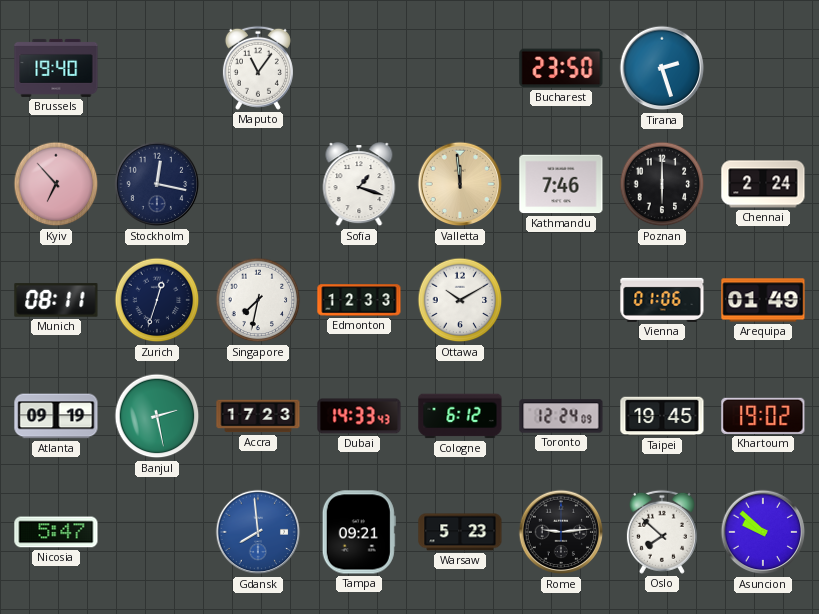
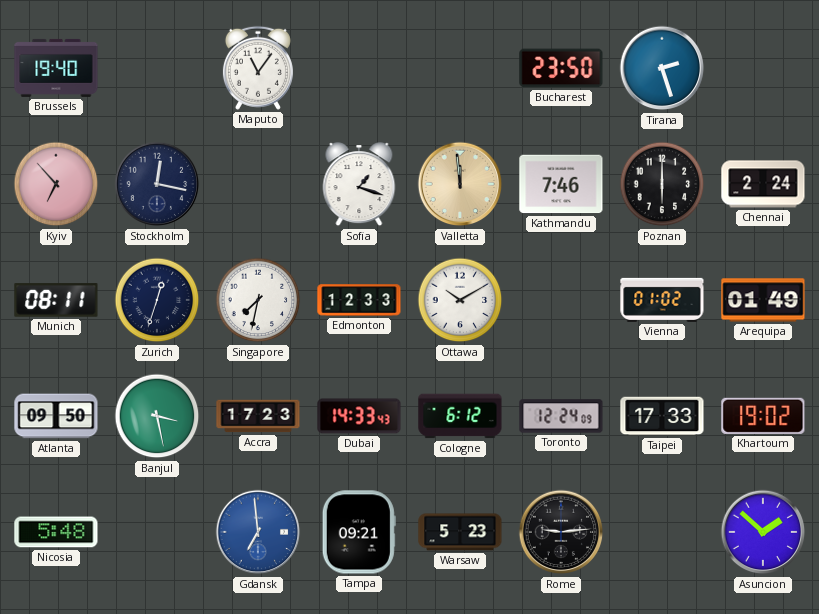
Vienna: 01:06 -> 01:02
Atlanta: 09:19 -> 09:50
Banjul: 2:28 -> 3:28
Taipei: 19:45 -> 17:33
Nicosia: 5:47 -> 5:48
Gdansk: 7:59 -> 6:59
Oslo: 7:52 -> none
Asuncion: 9:52 -> 1:52
